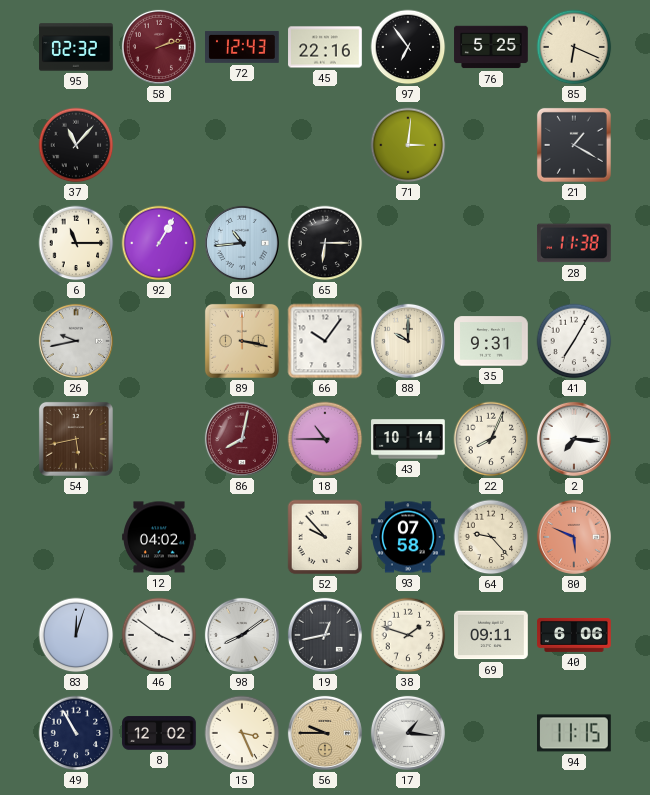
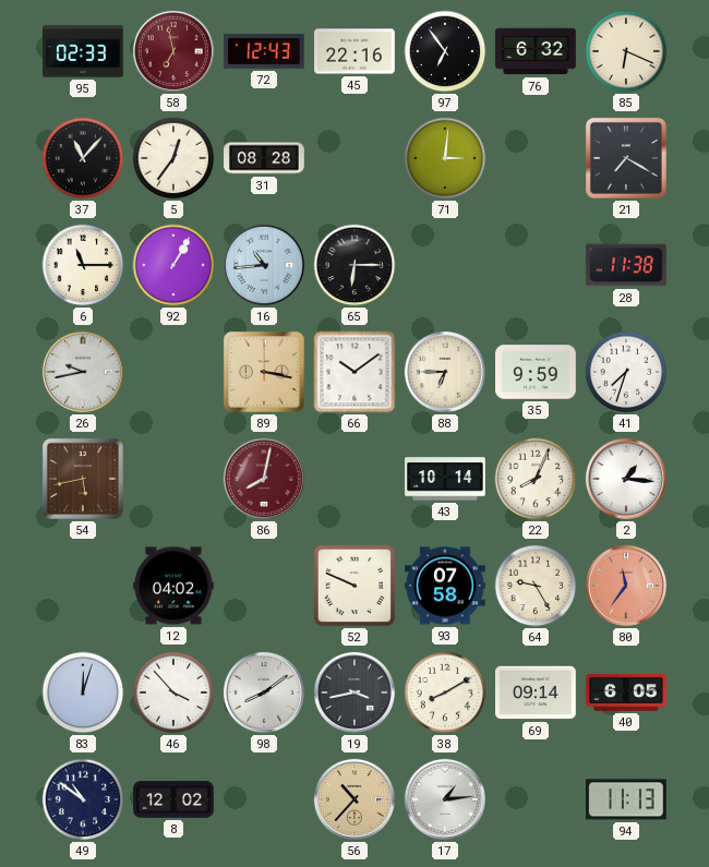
95: 02:32 -> 02:33
58: 2:12 -> 6:58
76: 5:25 -> 6:32
5: none -> 12:36
31: none -> 08:28
21: 1:20 -> 7:20
66: 10:06 -> 10:09
88: 10:00 -> 6:45
35: 9:31 -> 9:59
41: 7:05 -> 7:33
18: 10:45 -> none
2: 7:16 -> 1:16
52: 9:53 -> 9:49
64: 9:23 -> 9:25
80: 5:49 -> 11:36
46: 3:51 -> 3:53
19: 12:43 -> 3:43
38: 1:48 -> 8:10
69: 09:11 -> 09:14
40: 6:06 -> 6:05
49: 10:55 -> 10:51
15: 3:26 -> none
56: 9:45 -> 10:37
17: 1:16 -> 1:14
94: 11:15 -> 11:13
